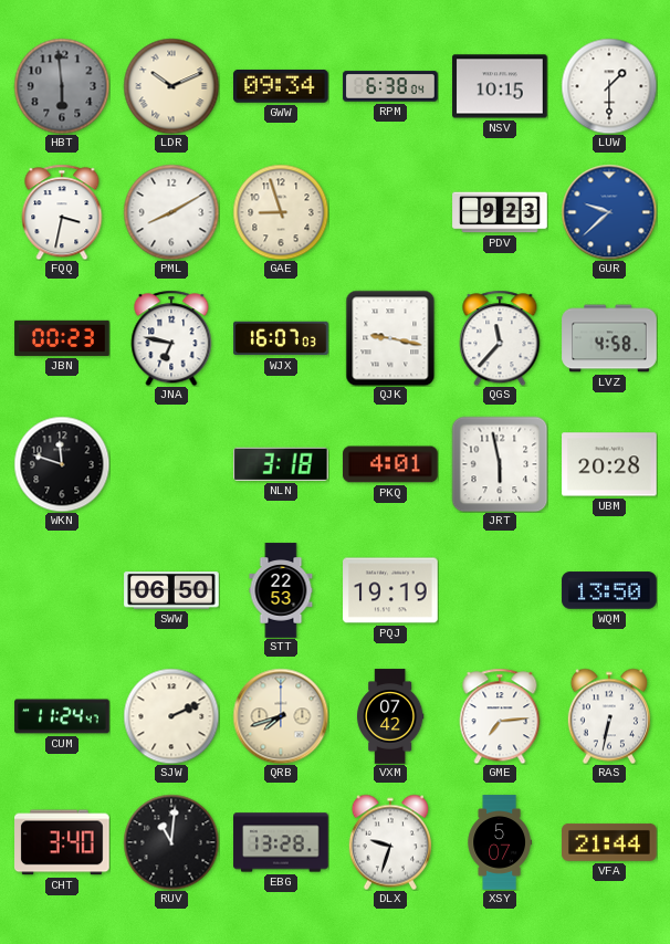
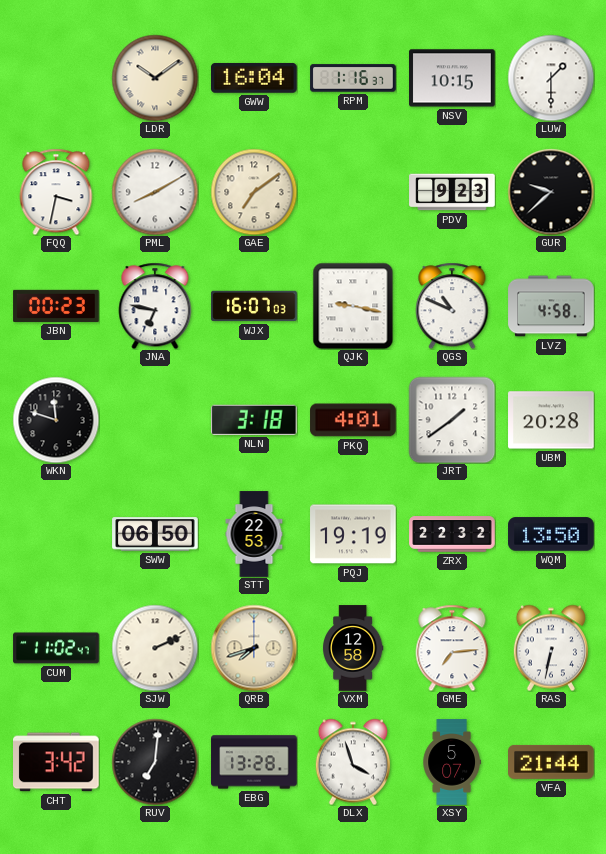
HBT: 5:59 -> none
LDR: 10:11 -> 10:09
GWW: 09:34 -> 16:04
RPM: 6:38 -> 1:16
GAE: 8:57 -> 7:09
GUR dial: blue -> black
QGS: 11:37 -> 10:49
JRT: 5:58 -> 1:39
ZRX: none -> 22:32
CUM: 11:24 -> 11:02
VXM: 07:42 -> 12:58
CHT: 3:40 -> 3:42
RUV: 11:01 -> 7:01
DLX: 9:33 -> 3:57
